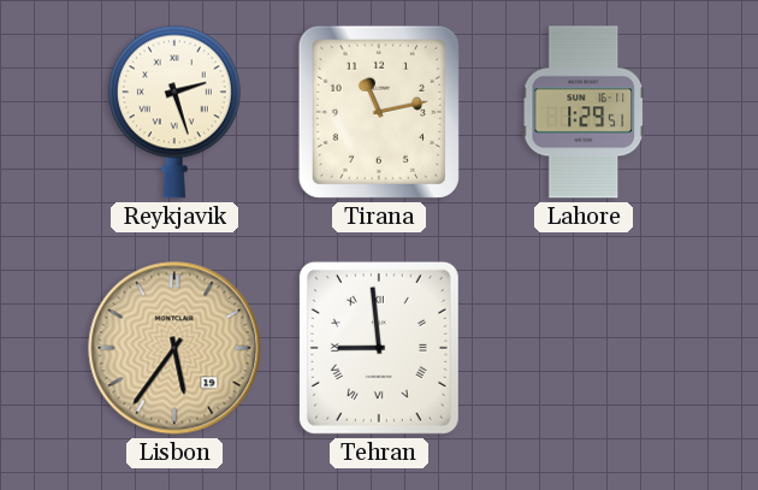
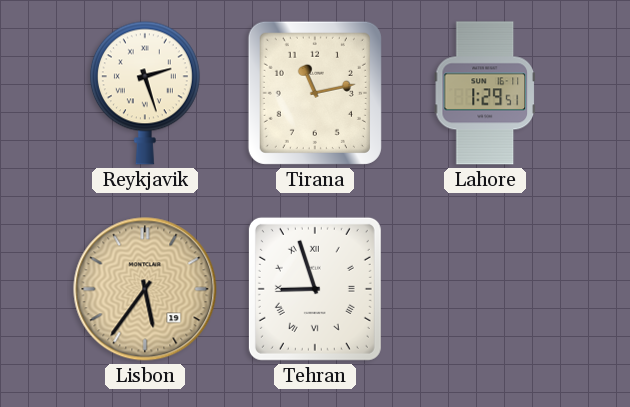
Tehran: 8:59 -> 8:57
